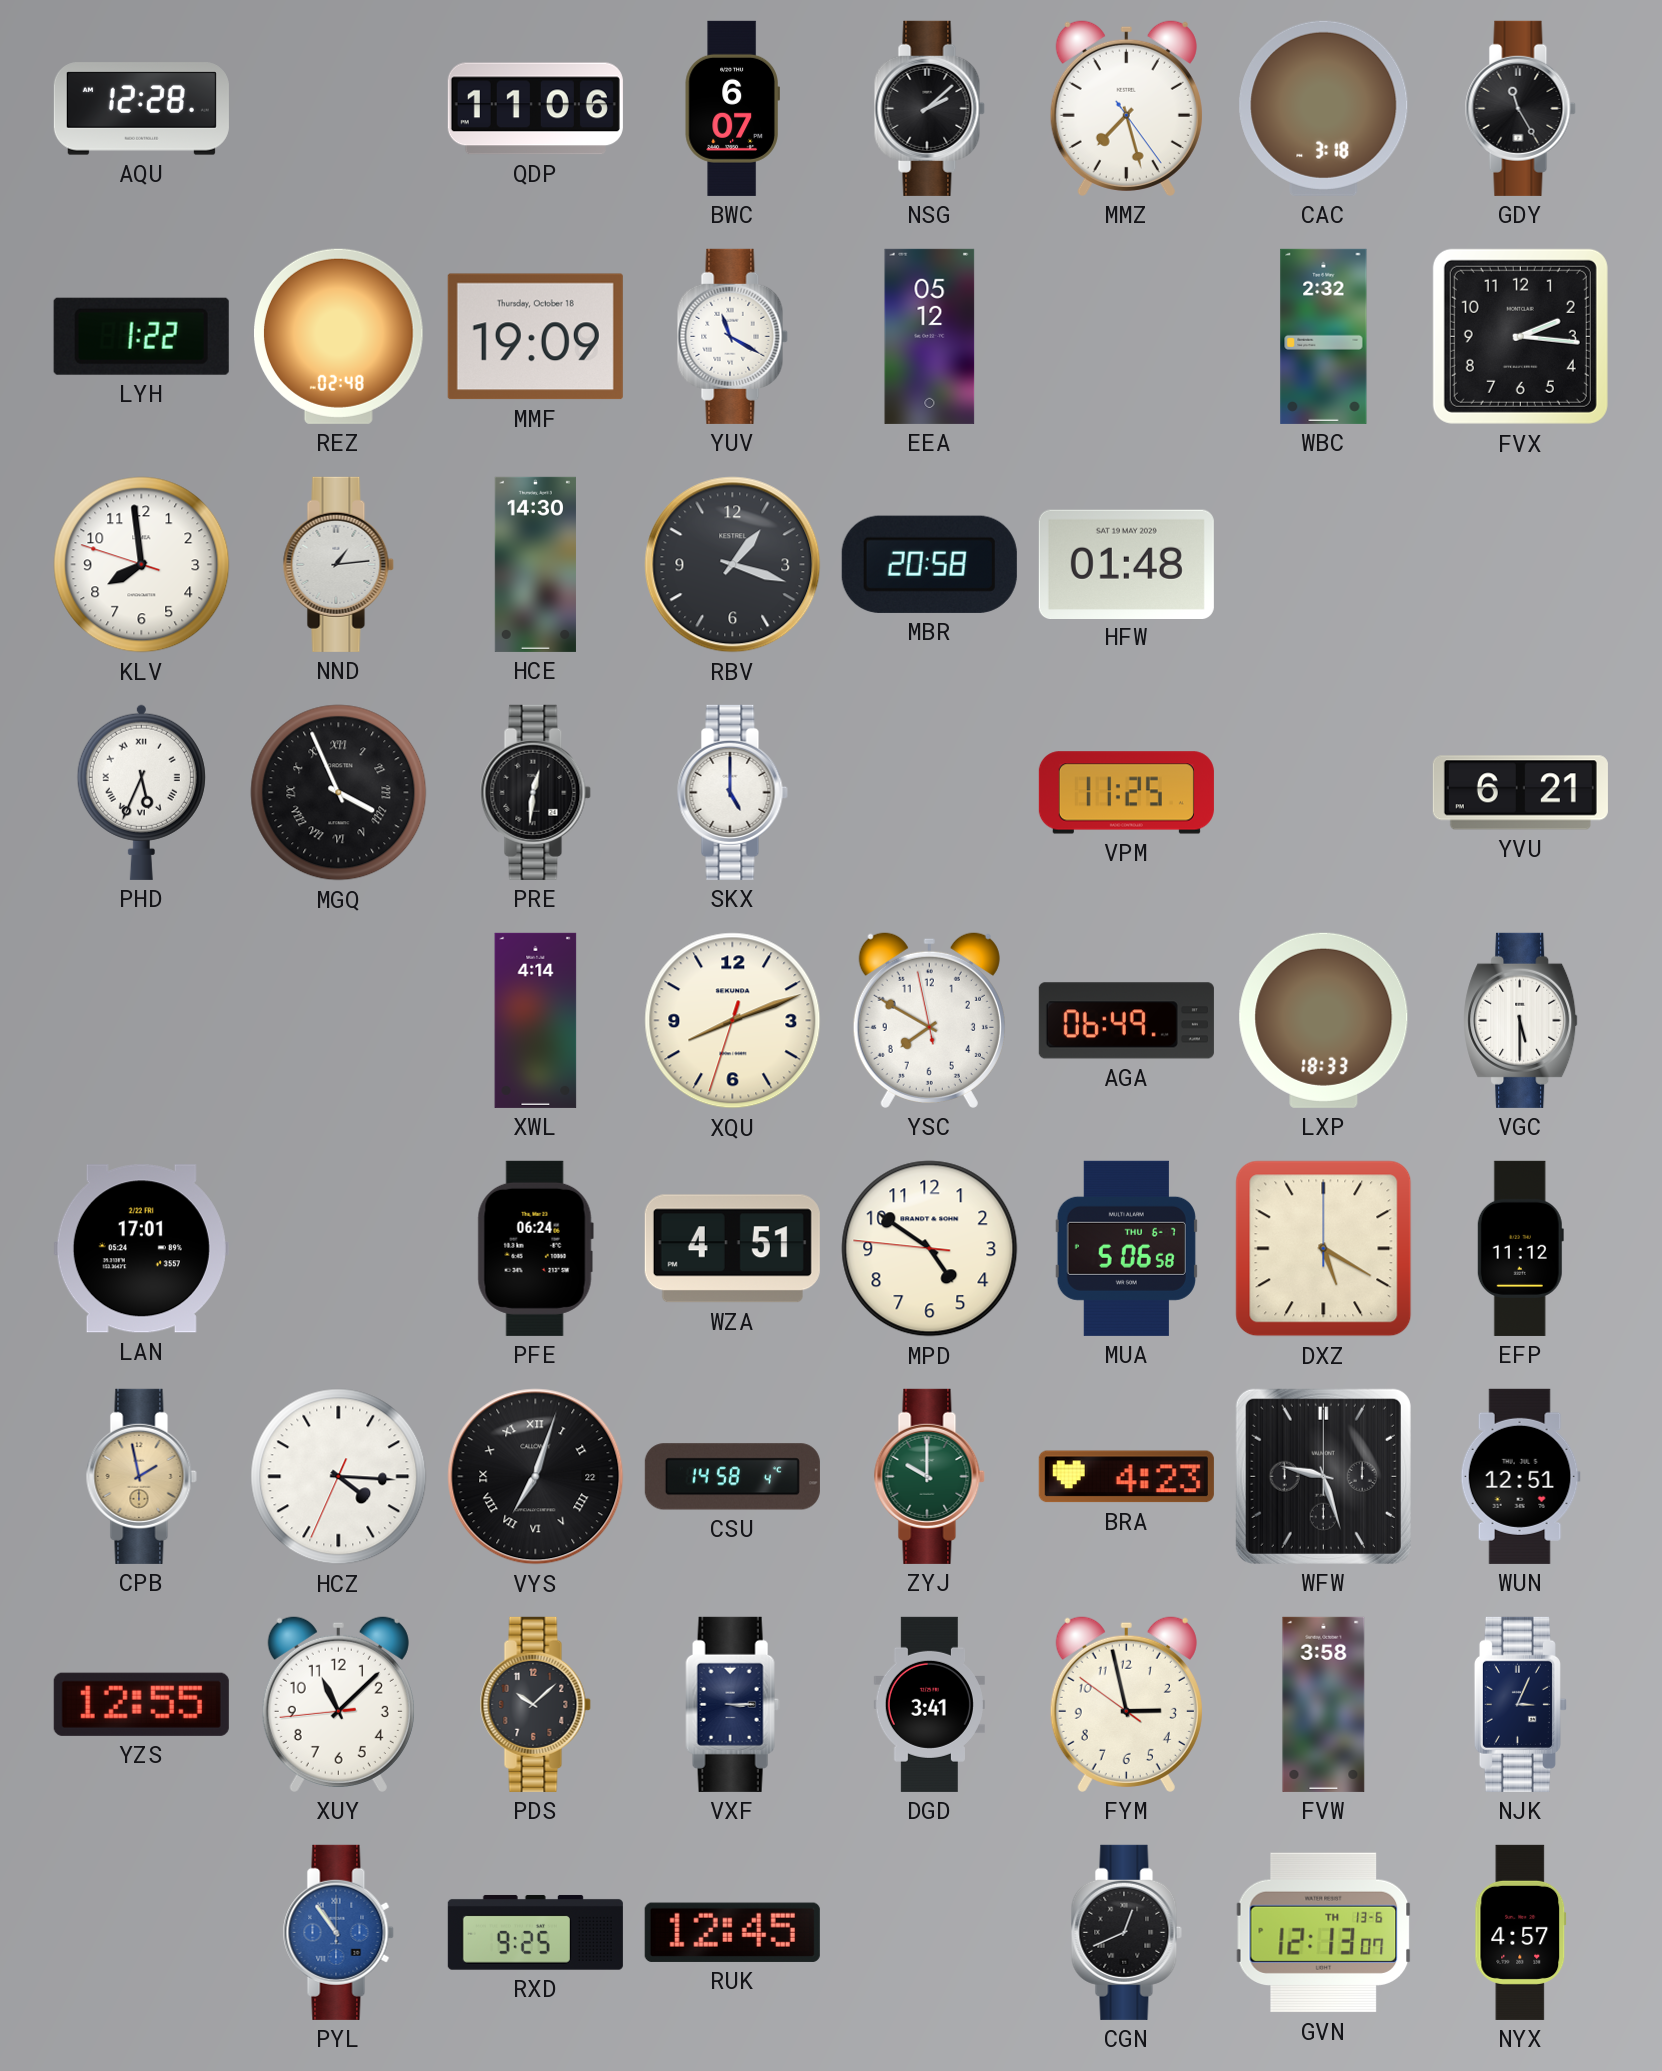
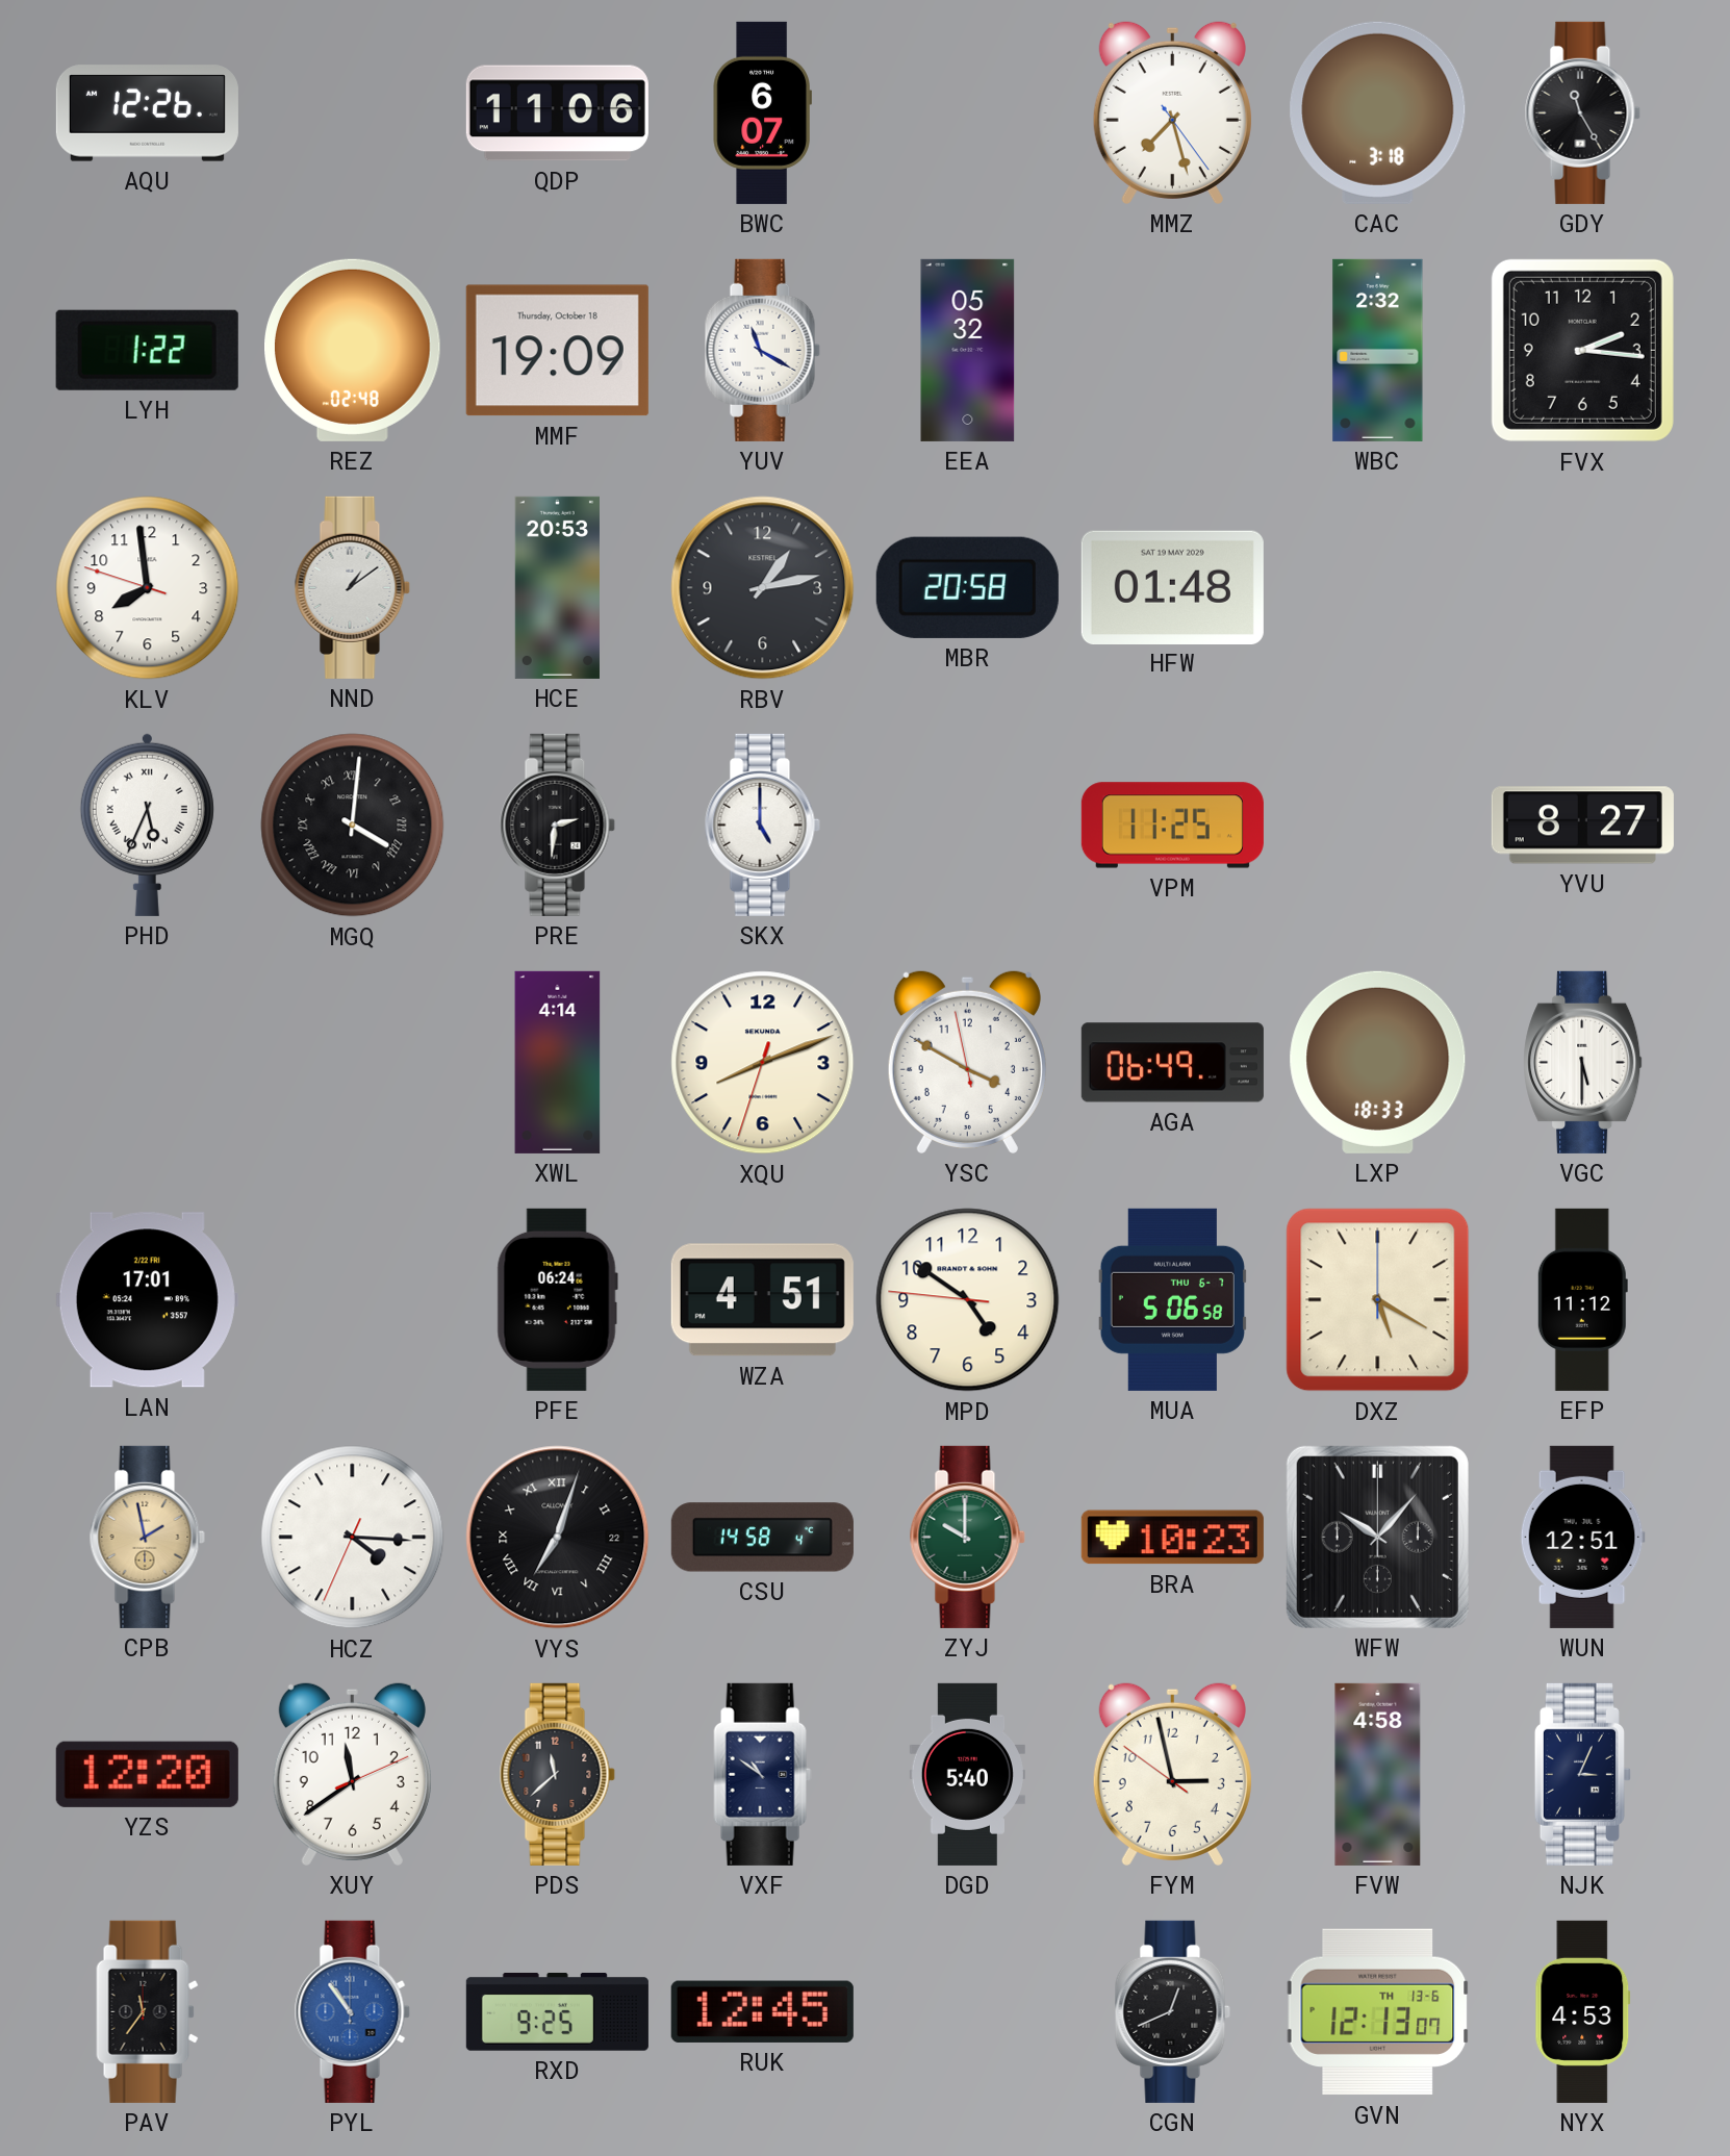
AQU: 12:28 -> 12:26
NSG: 2:08 -> none
EEA: 05:12 -> 05:32
NND: 1:14 -> 1:09
HCE: 14:30 -> 20:53
RBV: 1:18 -> 1:13
MGQ: 3:56 -> 4:01
PRE: 12:31 -> 2:31
YVU: 6:21 -> 8:27
YSC: 7:49 -> 3:49
BRA: 4:23 -> 10:23
WFW: 9:27 -> 10:07
YZS: 12:55 -> 12:20
XUY: 11:07 -> 11:39
PDS: 10:08 -> 11:38
VXF: 3:15 -> 10:51
DGD: 3:41 -> 5:40
FVW: 3:58 -> 4:58
PAV: none -> 11:36
NYX: 4:57 -> 4:53
